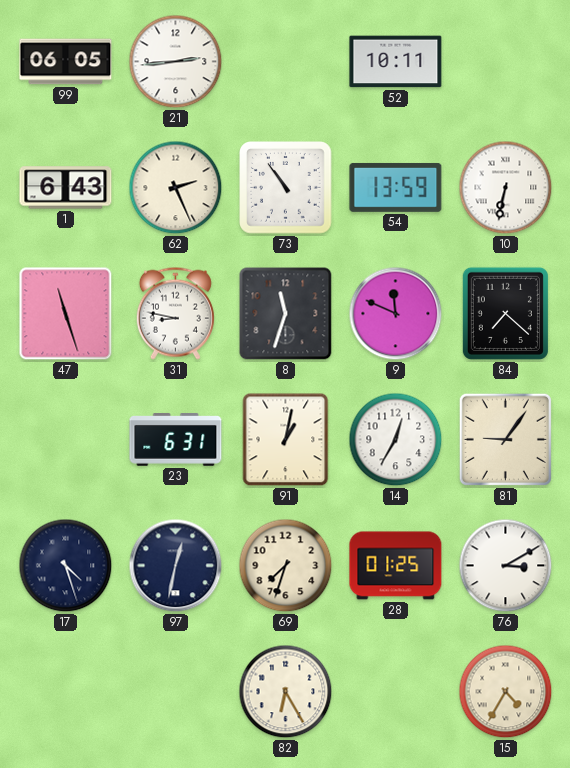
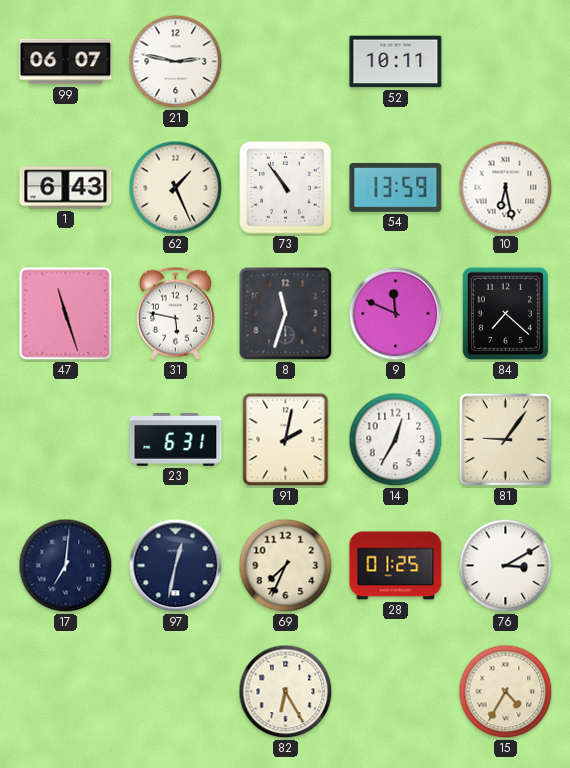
99: 06:05 -> 06:07
21: 2:44 -> 2:47
62: 2:26 -> 1:26
10: 6:32 -> 6:28
31: 8:47 -> 5:47
91: 1:02 -> 2:02
17: 4:27 -> 7:01
69: 7:33 -> 7:34
